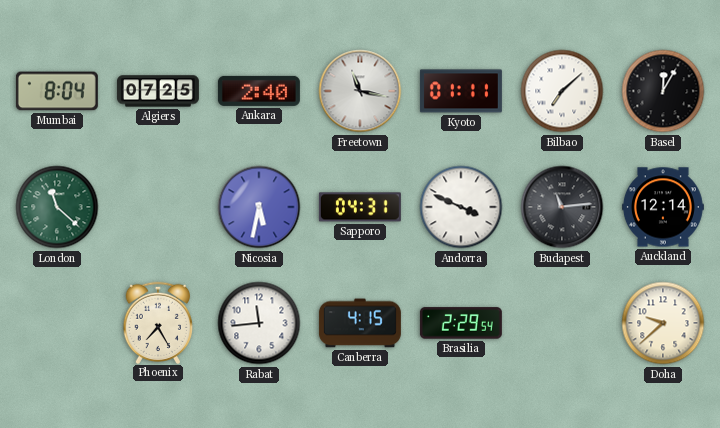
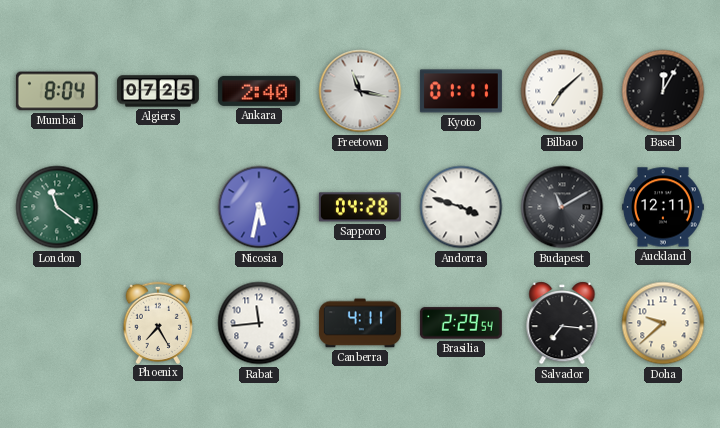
London: 11:22 -> 11:21
Sapporo: 04:31 -> 04:28
Andorra: 3:49 -> 3:48
Budapest: 11:14 -> 11:10
Auckland: 12:14 -> 12:11
Canberra: 4:15 -> 4:11
Salvador: none -> 7:16
